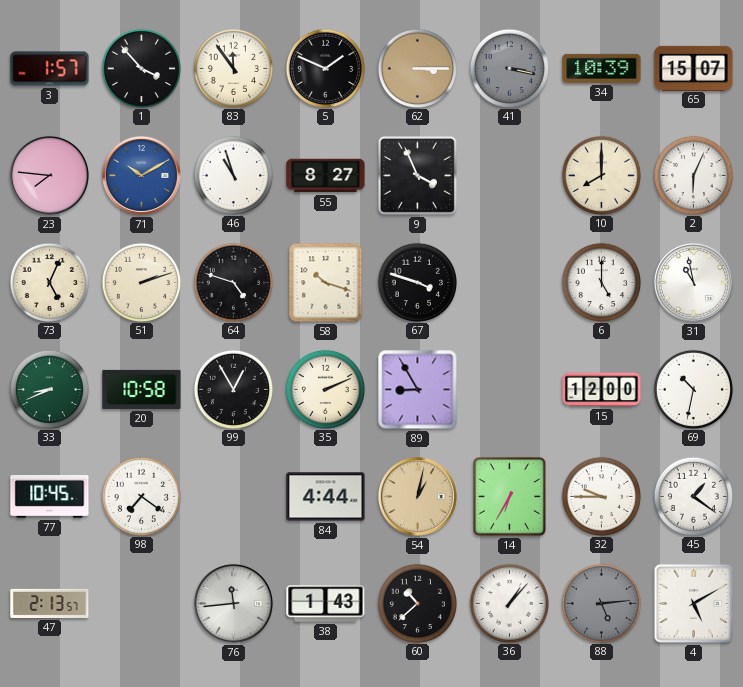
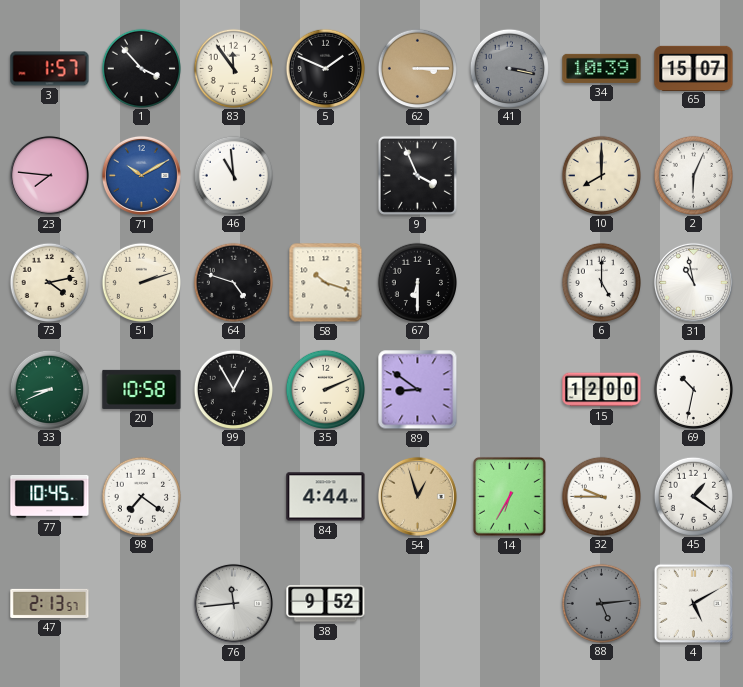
46: 10:57 -> 10:59
55: 8:27 -> none
73: 5:04 -> 4:13
67: 3:48 -> 6:30
89: 8:55 -> 8:51
54: 1:02 -> 12:57
38: 1:43 -> 9:52
60: 10:38 -> none
36: 1:07 -> none
